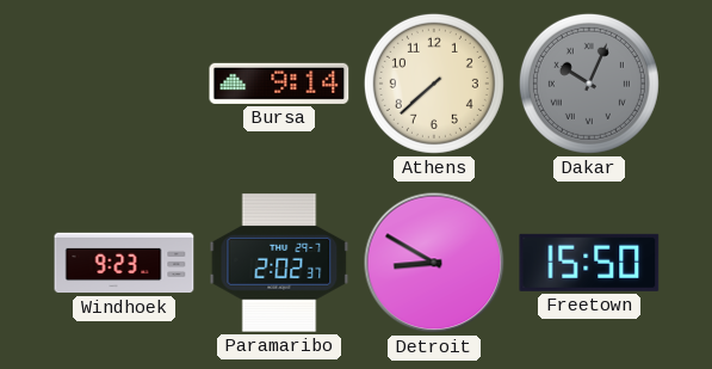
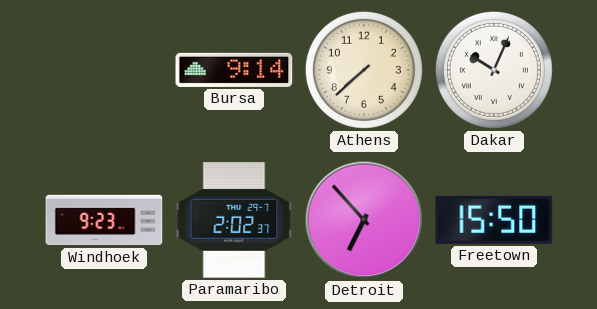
Dakar dial: grey -> white
Detroit: 8:50 -> 6:53
